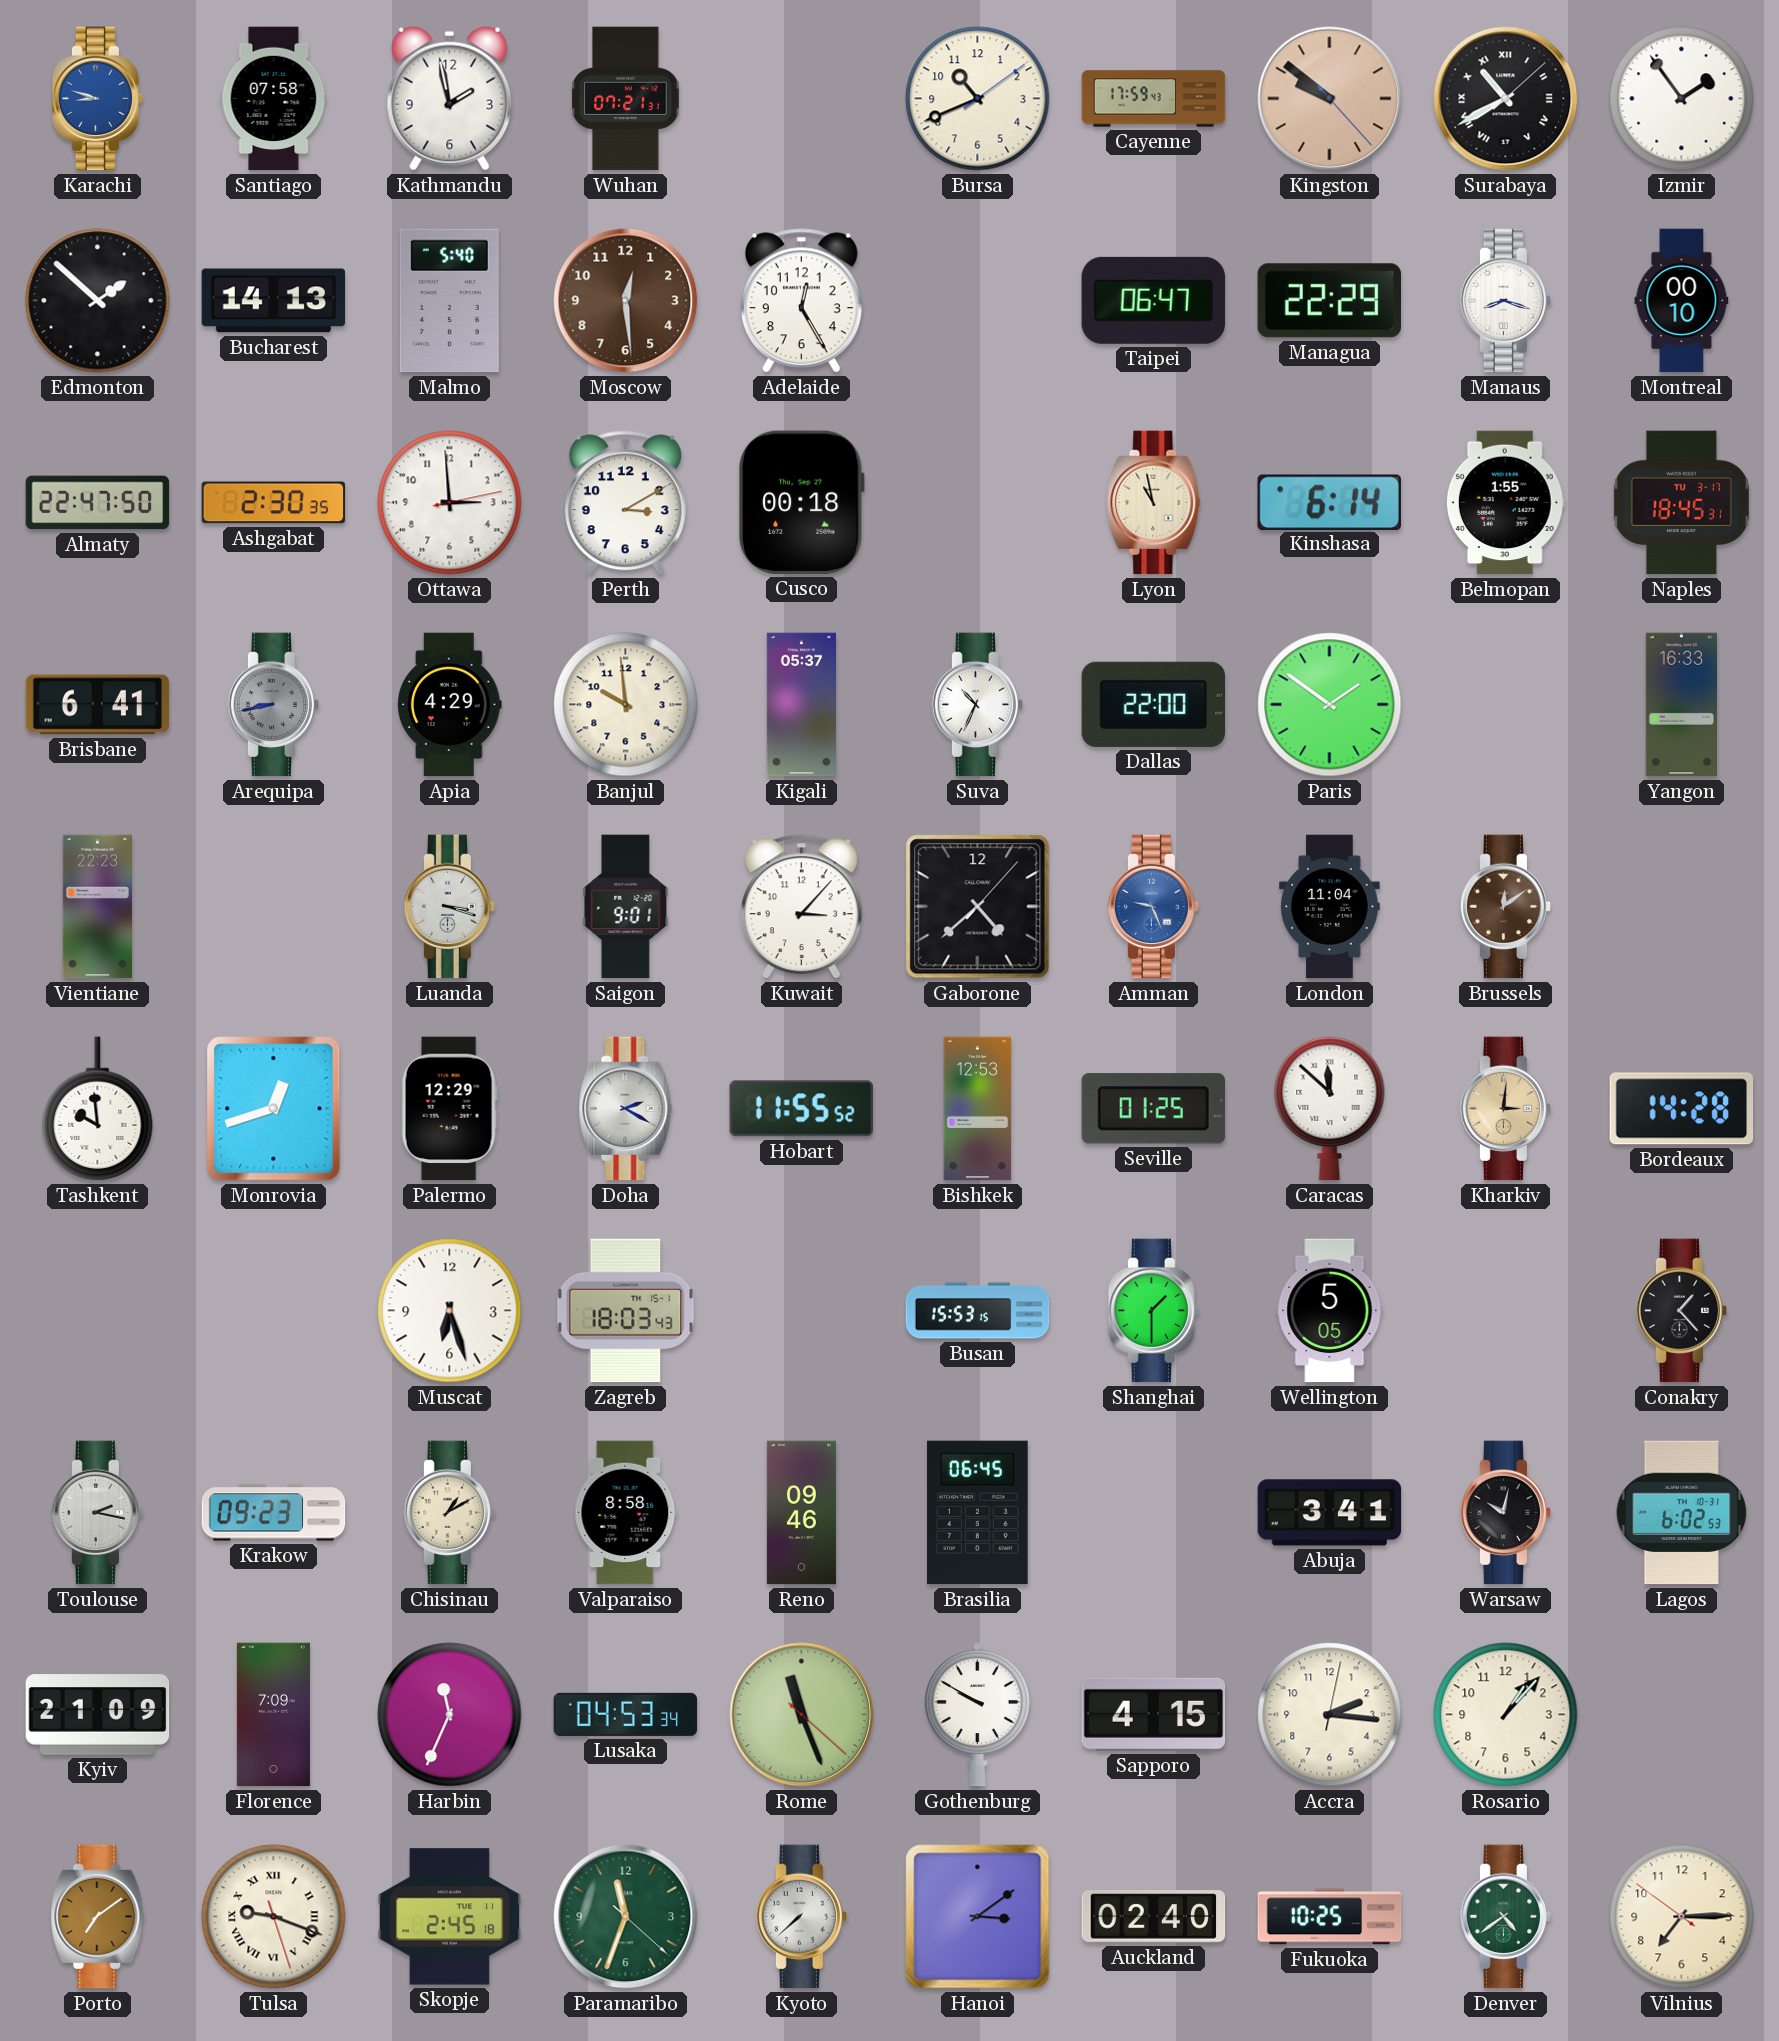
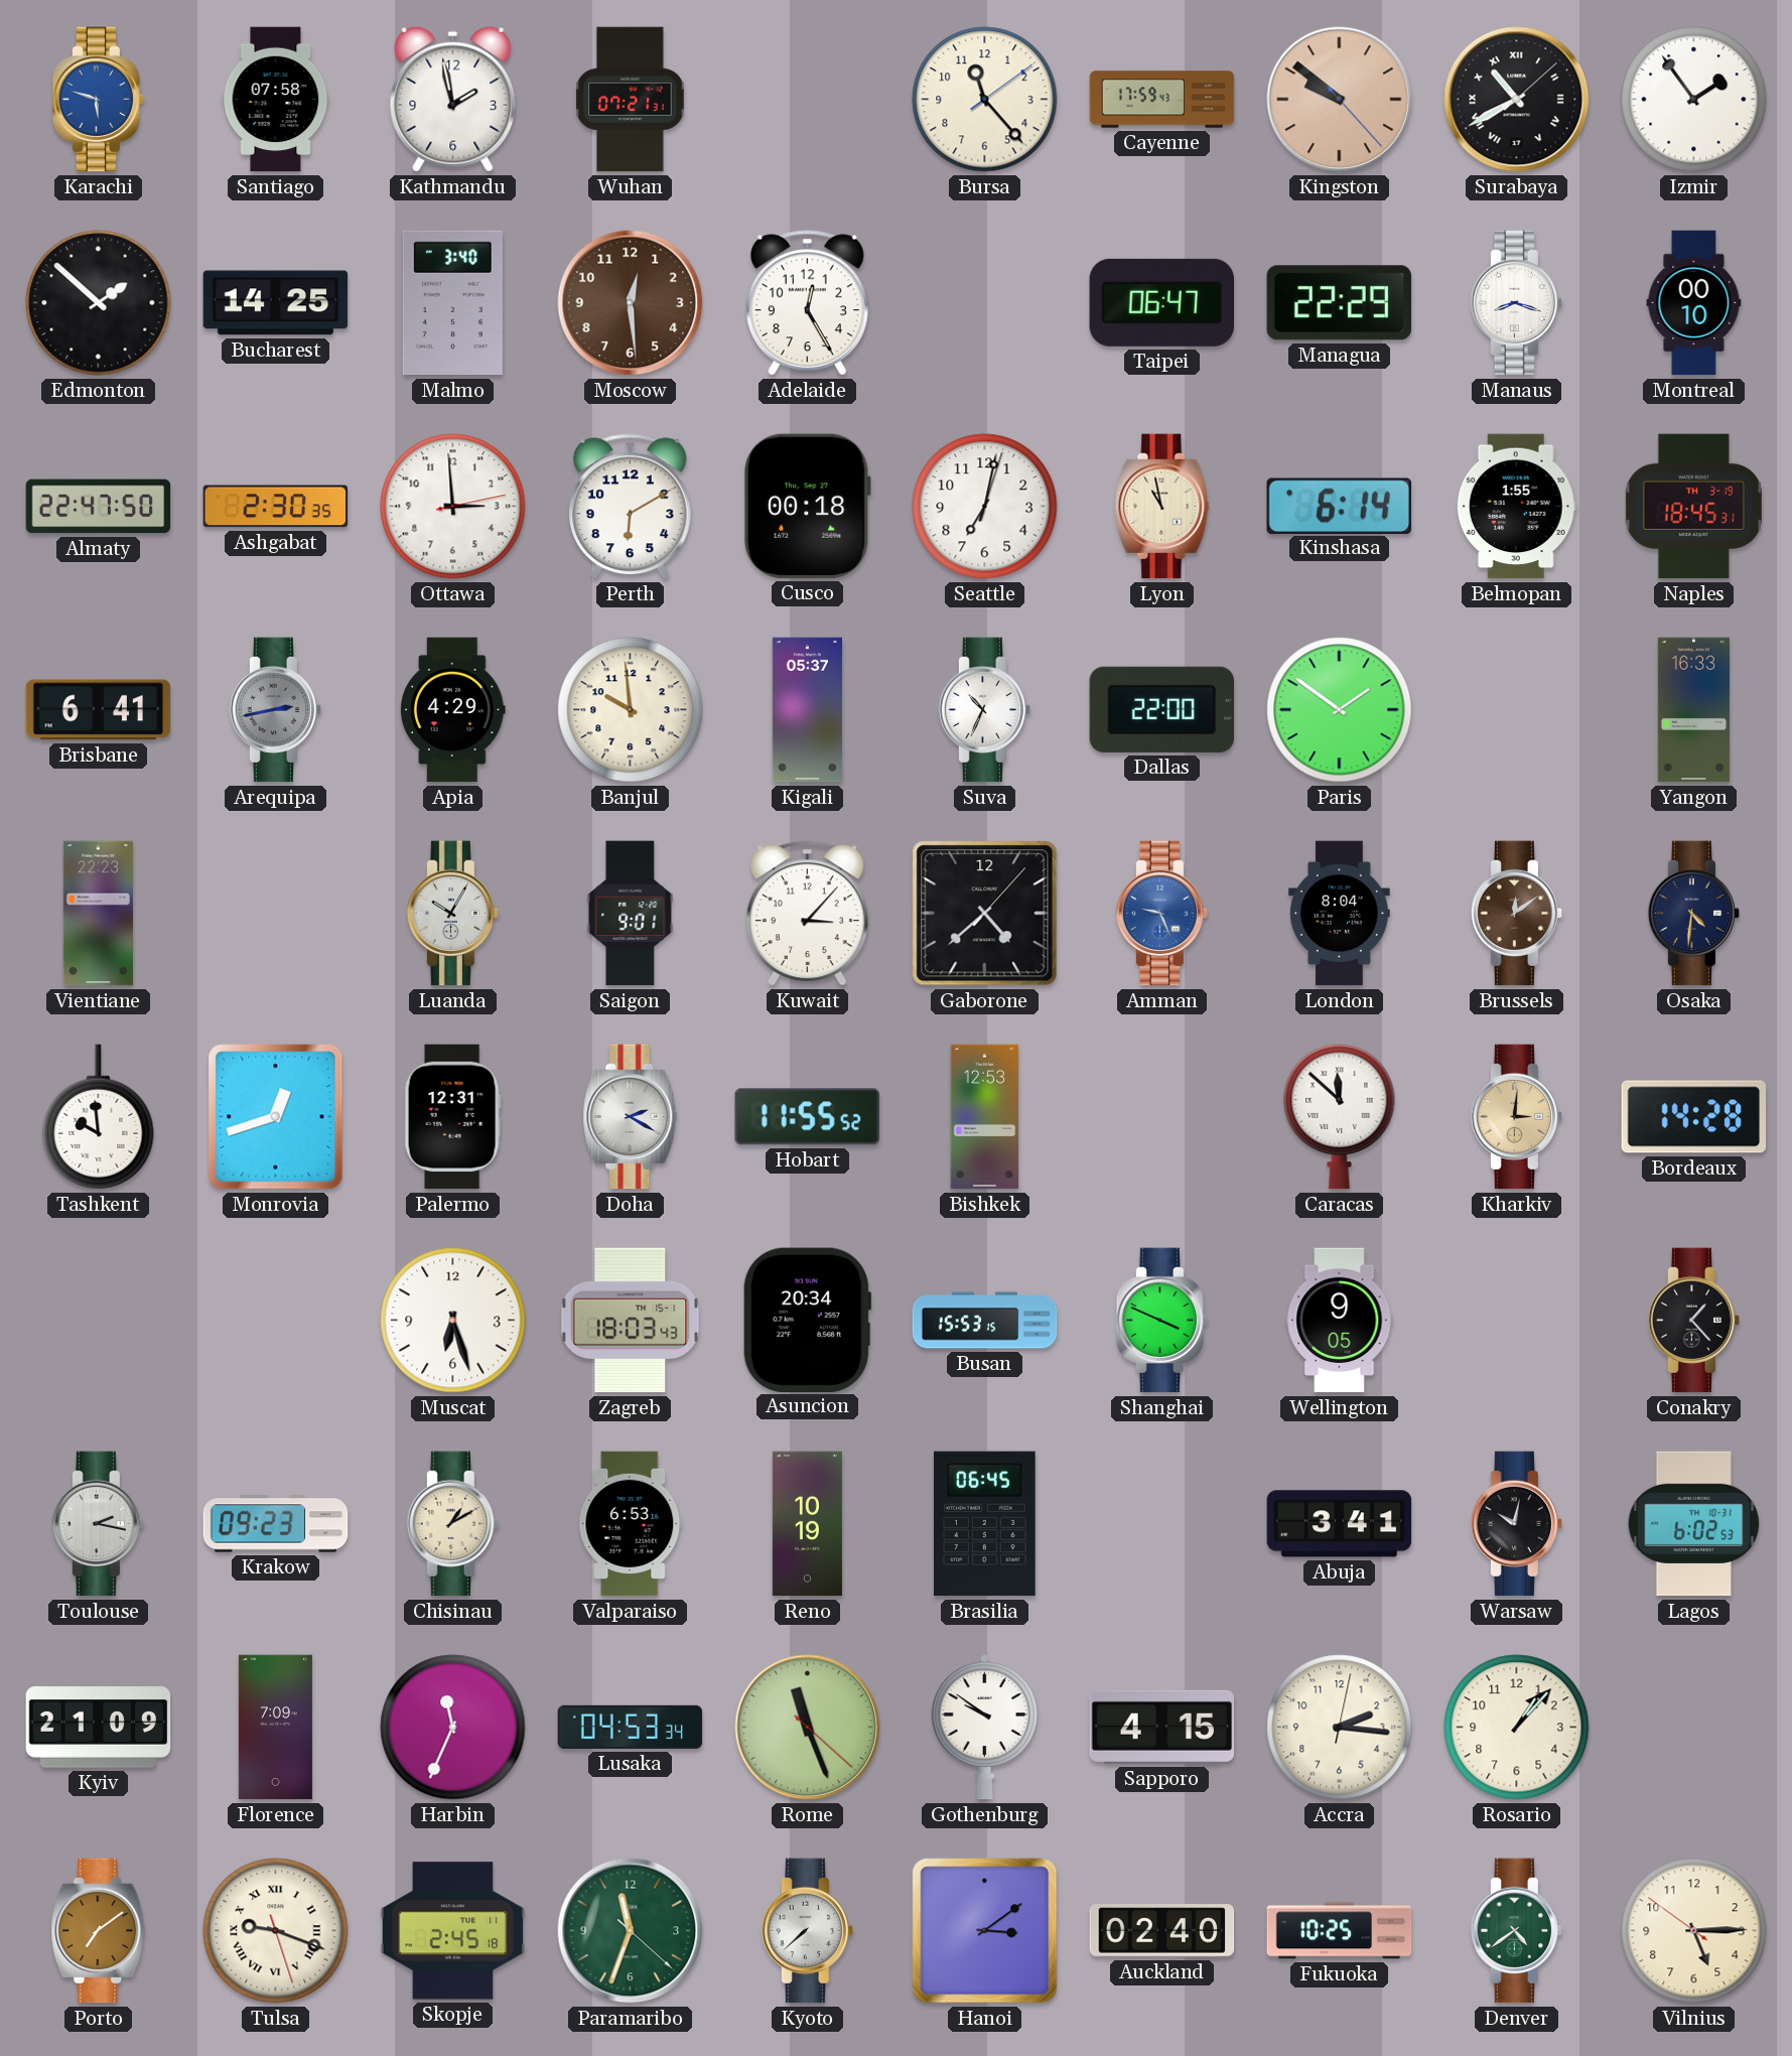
Karachi: 8:48 -> 5:48
Bursa: 10:41 -> 11:23
Bucharest: 14:13 -> 14:25
Malmo: 5:40 -> 3:40
Perth: 3:10 -> 6:10
Seattle: none -> 7:02
Naples date: TU 3-17 -> TH 3-19
Arequipa: 8:43 -> 2:43
Luanda: 3:18 -> 10:05
London: 11:04 -> 8:04
Osaka: none -> 4:31
Palermo: 12:29 -> 12:31
Seville: 01:25 -> none
Asuncion: none -> 20:34
Shanghai: 1:30 -> 3:49
Wellington: 5:05 -> 9:05
Valparaiso: 8:58 -> 6:53
Reno: 09:46 -> 10:19
Gothenburg: 9:50 -> 9:51
Vilnius: 7:14 -> 5:14
